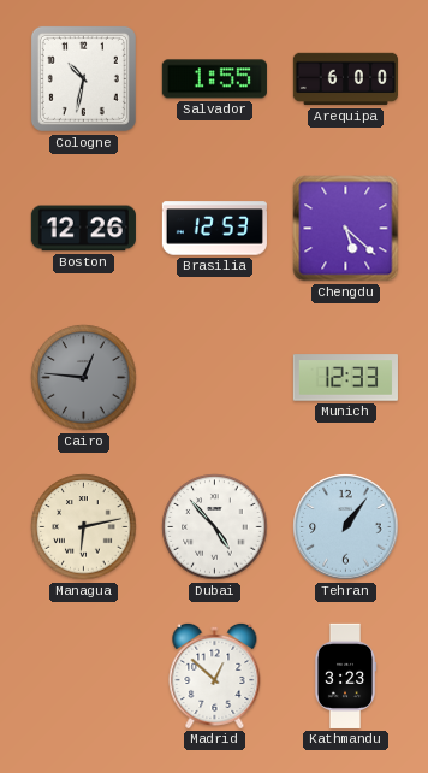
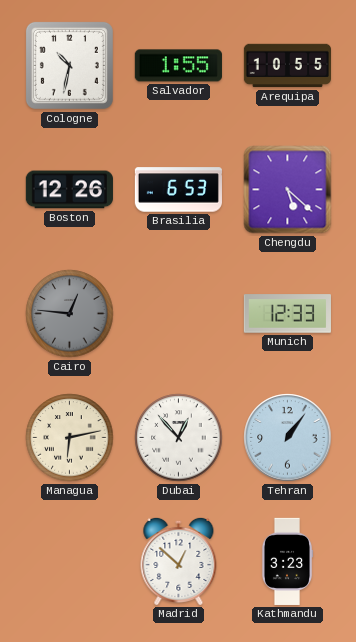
Arequipa: 6:00 -> 10:55
Brasilia: 12:53 -> 6:53
Dubai: 4:53 -> 12:53
